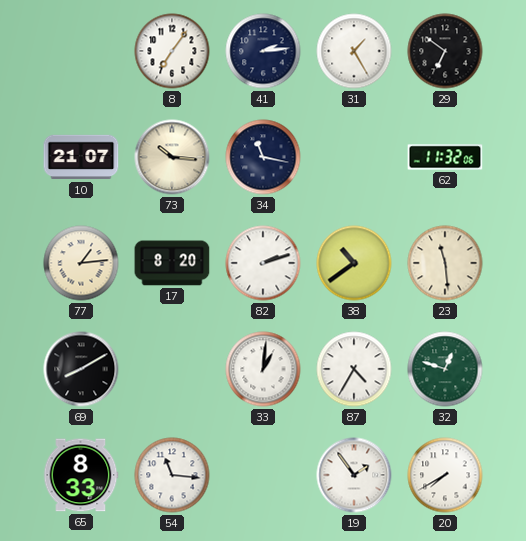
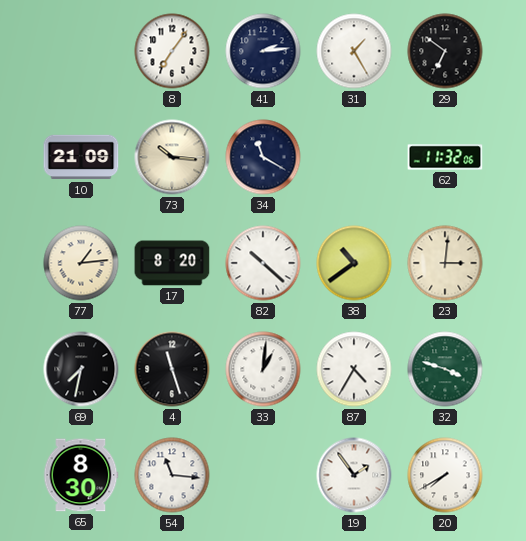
10: 21:07 -> 21:09
34: 11:17 -> 11:20
82: 2:12 -> 10:22
23: 11:29 -> 3:01
69: 8:10 -> 7:32
4: none -> 11:27
32: 12:48 -> 3:48
65: 8:33 -> 8:30
